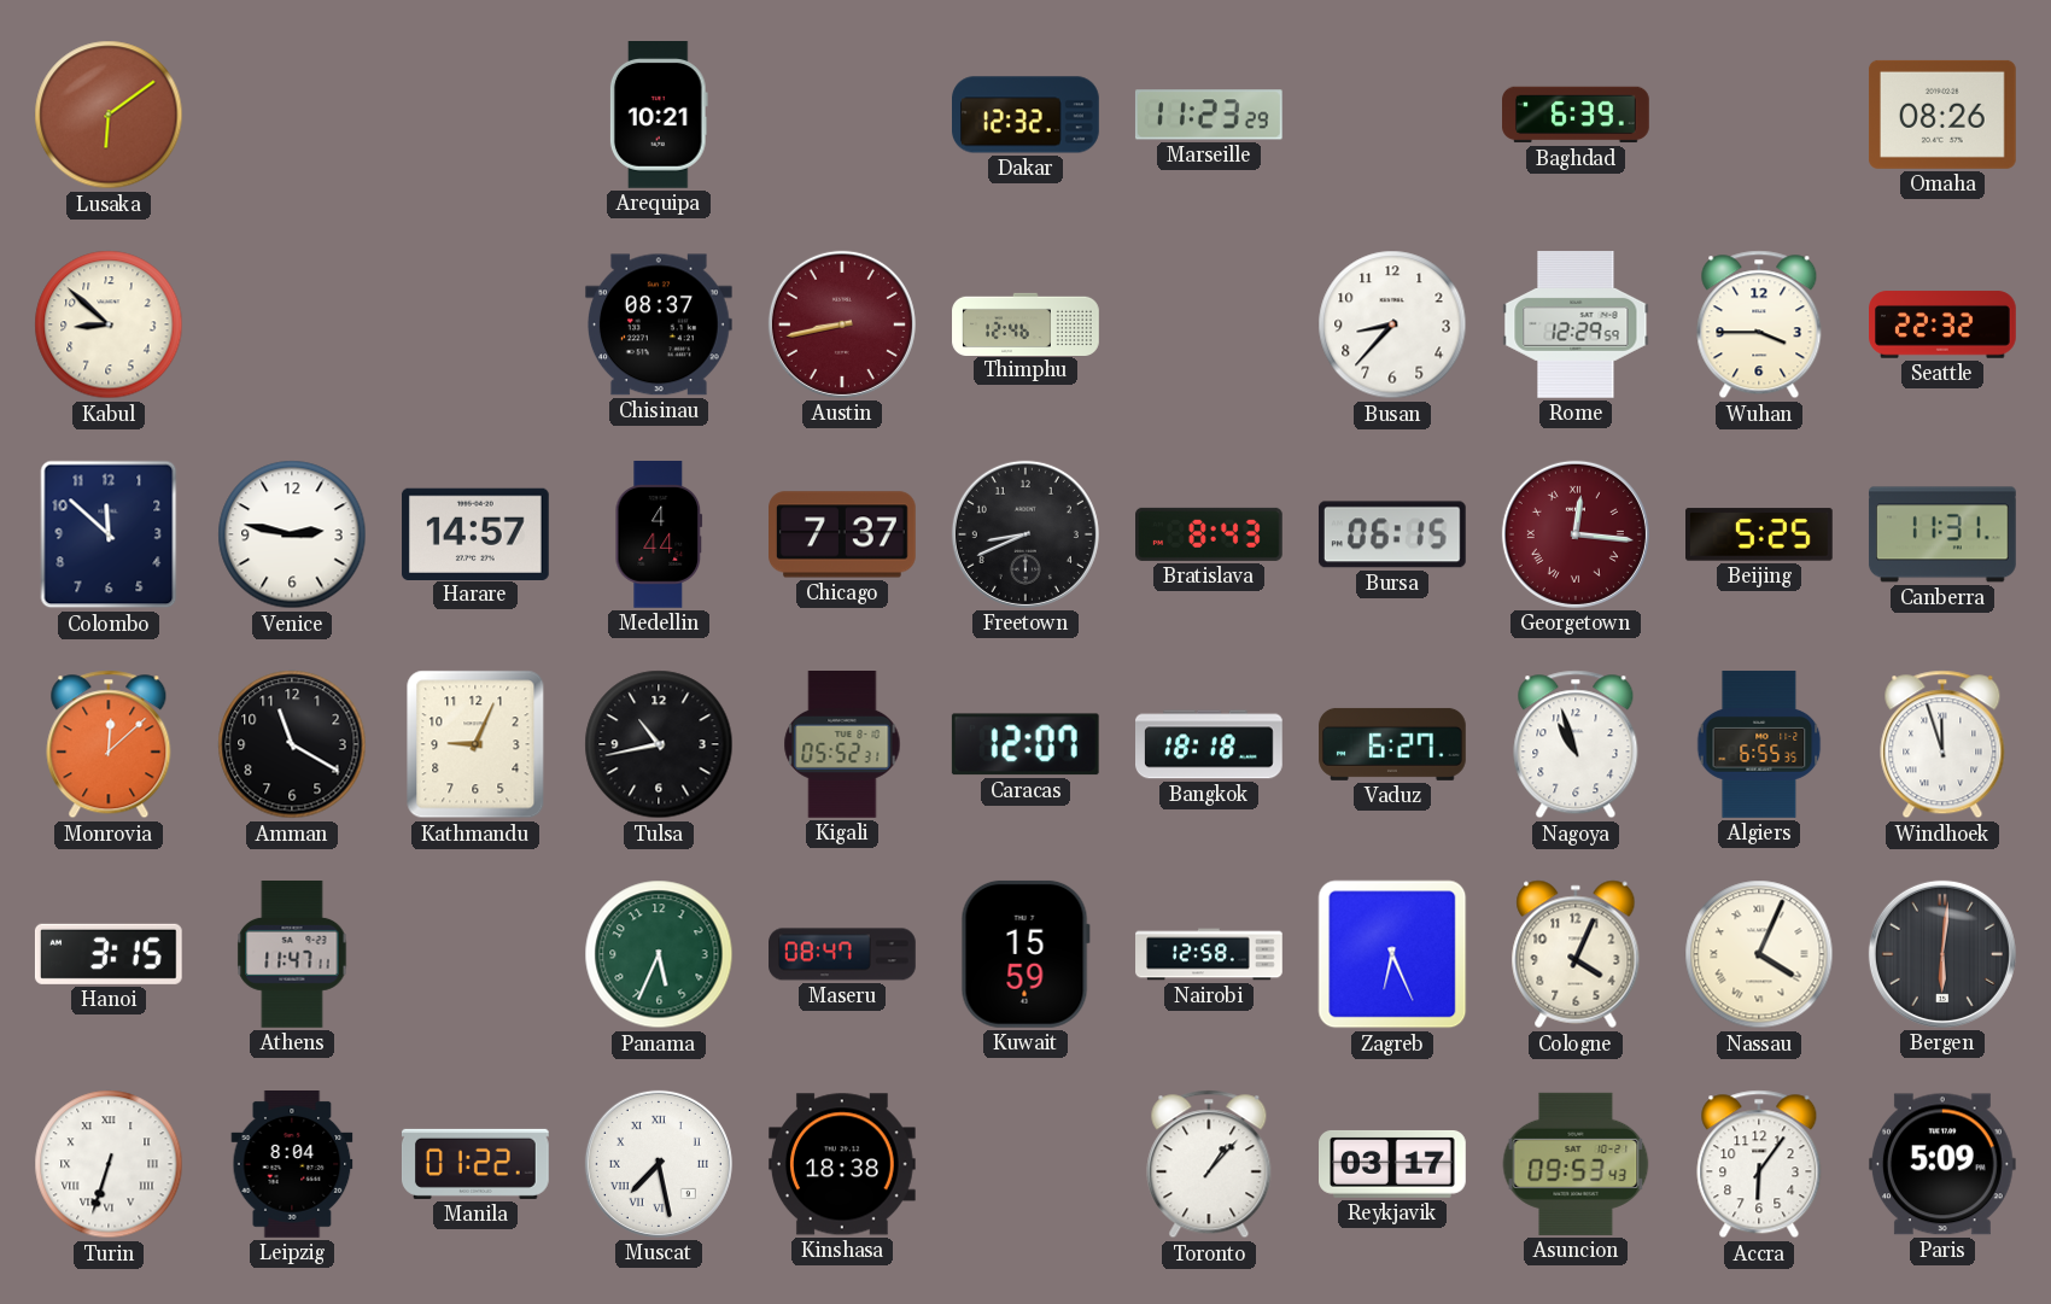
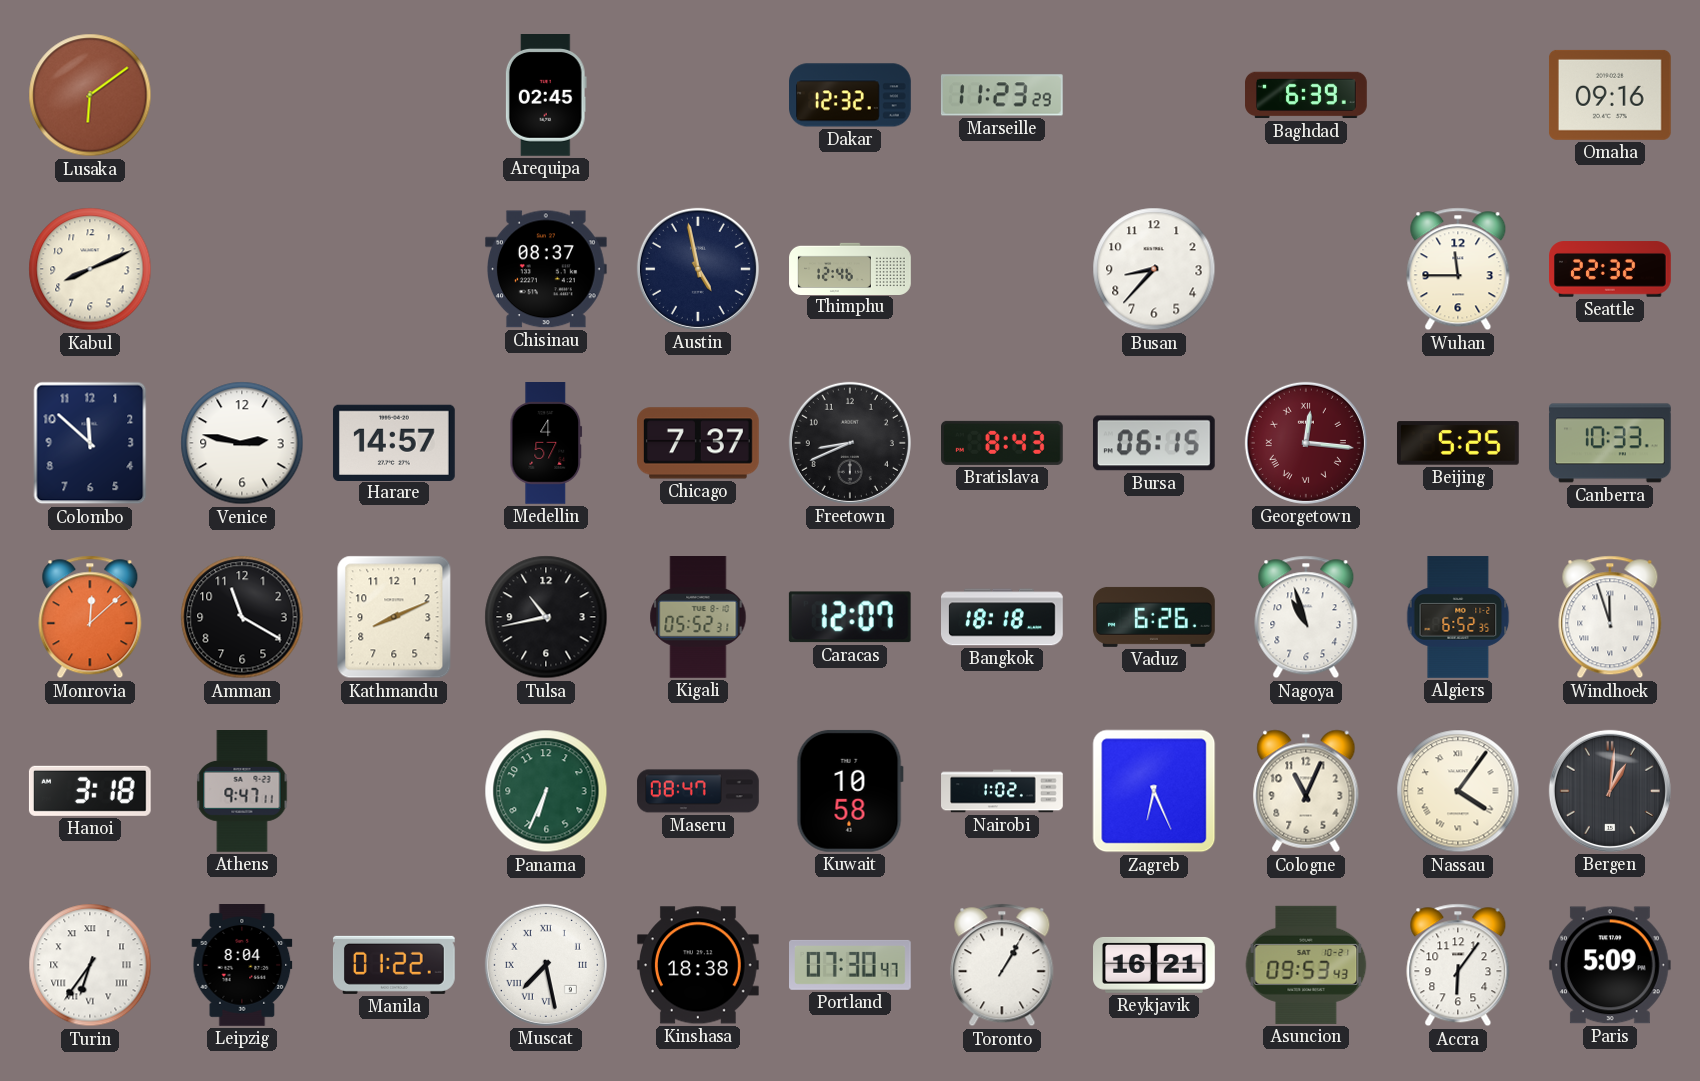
Arequipa: 10:21 -> 02:45
Omaha: 08:26 -> 09:16
Kabul: 8:52 -> 8:11
Austin: 8:43 -> 4:58
Austin dial: burgundy -> navy
Rome: 12:29 -> none
Wuhan: 3:45 -> 11:45
Medellin: 4:44 -> 4:57
Canberra: 11:31 -> 10:33
Kathmandu: 9:04 -> 8:11
Vaduz: 6:27 -> 6:26
Algiers: 6:55 -> 6:52
Hanoi: 3:15 -> 3:18
Athens: 11:47 -> 9:47
Panama: 5:34 -> 6:34
Kuwait: 15:59 -> 10:58
Nairobi: 12:58 -> 1:02
Cologne: 4:04 -> 11:04
Nassau: 4:04 -> 4:06
Bergen: 6:01 -> 1:01
Turin: 6:33 -> 6:36
Portland: none -> 07:30
Toronto: 1:07 -> 1:05
Reykjavik: 03:17 -> 16:21
